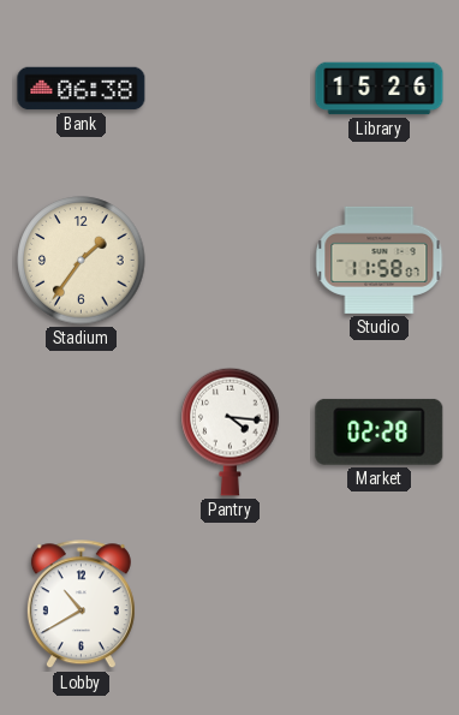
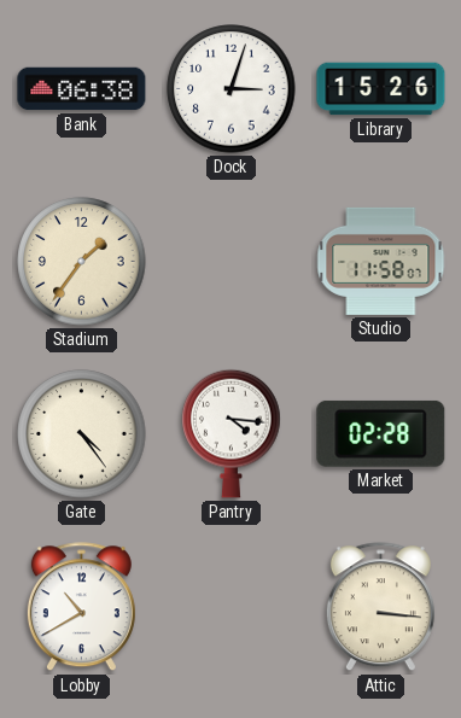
Dock: none -> 3:03
Gate: none -> 4:24
Attic: none -> 3:16
